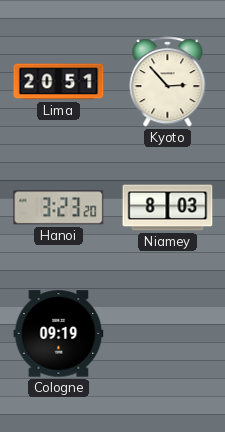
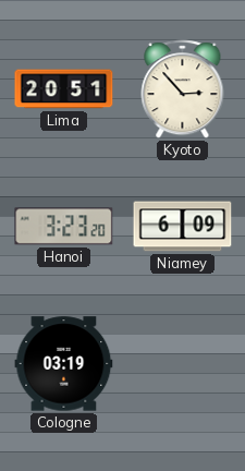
Niamey: 8:03 -> 6:09
Cologne: 09:19 -> 03:19
